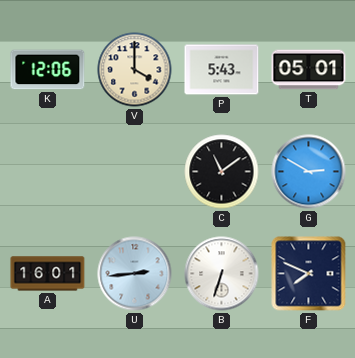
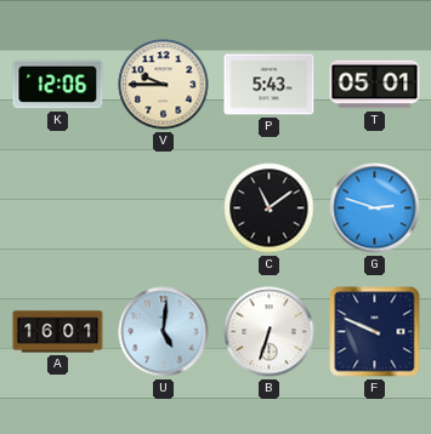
V: 4:00 -> 9:45
G: 2:50 -> 2:48
U: 2:44 -> 5:01
F: 7:49 -> 9:49
